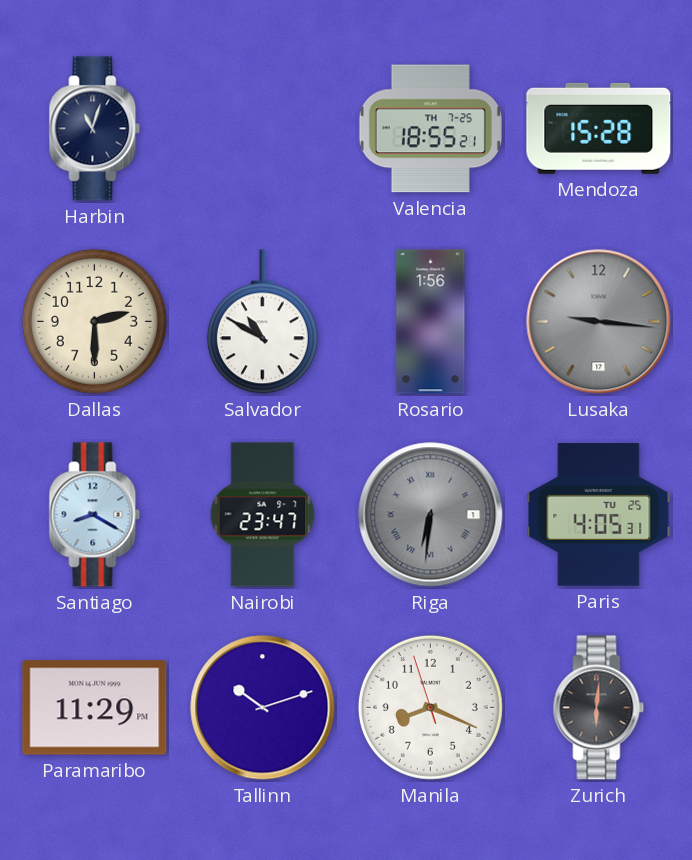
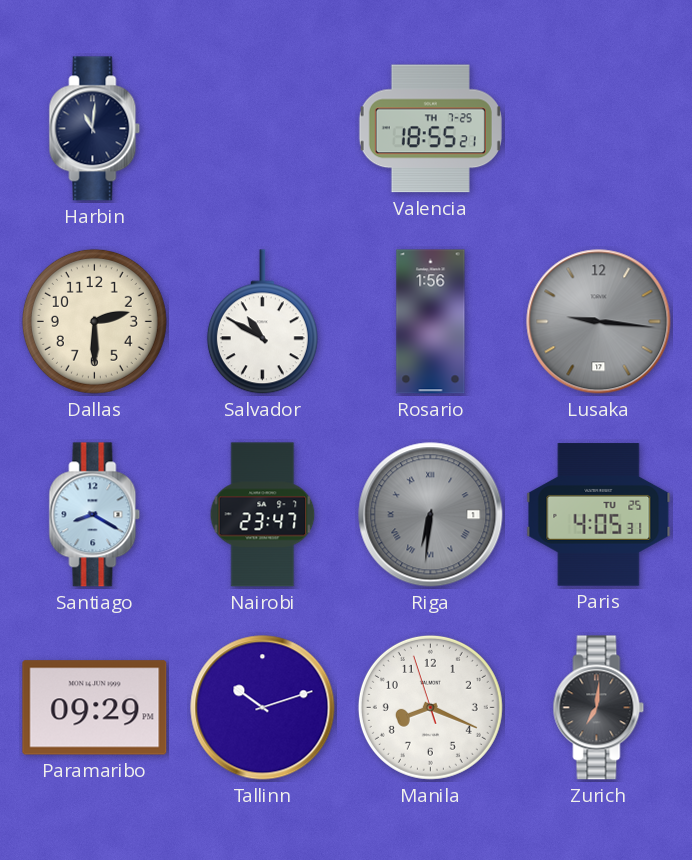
Harbin: 11:03 -> 11:01
Mendoza: 15:28 -> none
Paramaribo: 11:29 -> 09:29
Zurich: 6:01 -> 7:01
